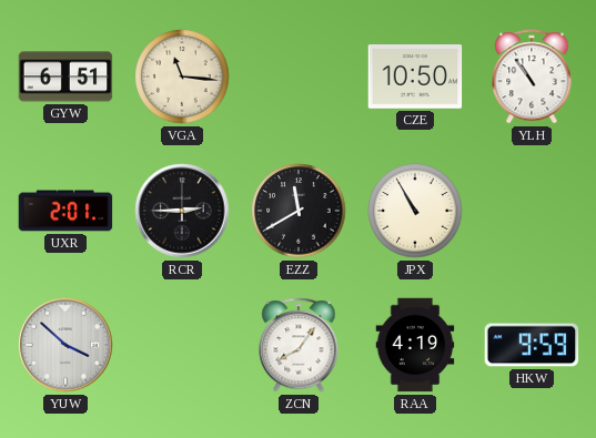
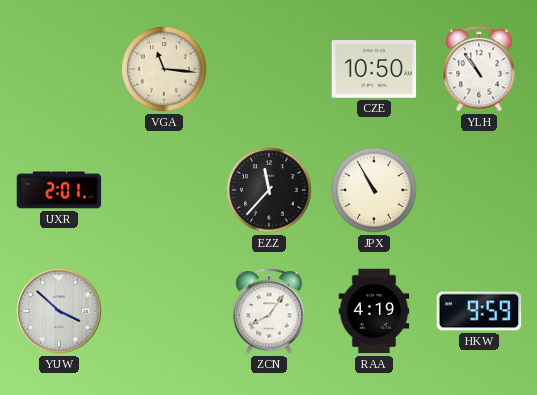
GYW: 6:51 -> none
RCR: 2:45 -> none
EZZ: 11:40 -> 11:37
